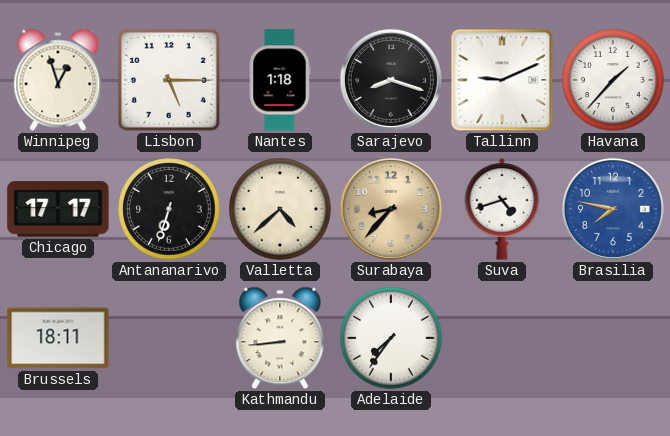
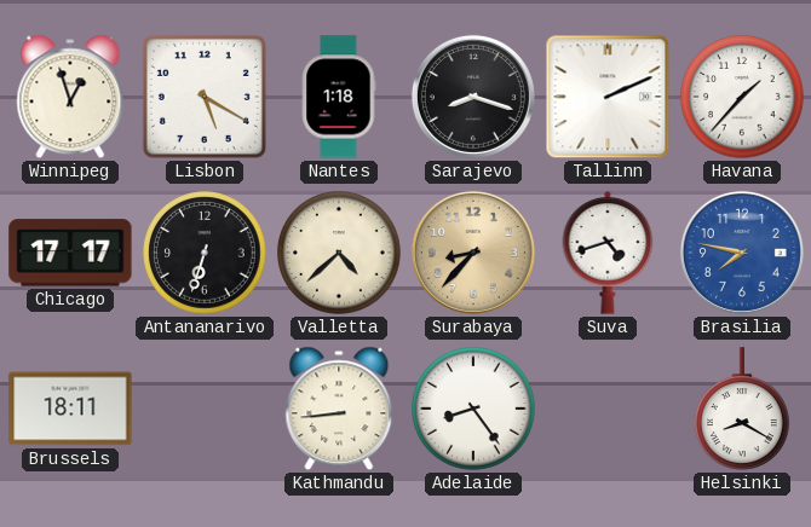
Lisbon: 5:15 -> 5:20
Tallinn: 9:11 -> 2:11
Adelaide: 7:36 -> 8:24
Helsinki: none -> 8:20
